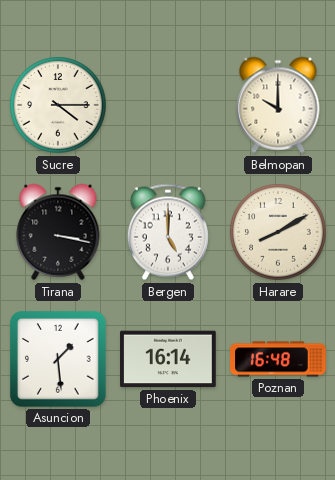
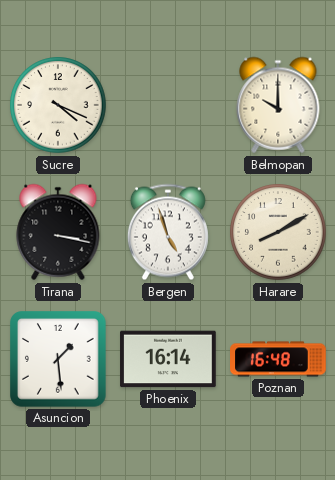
Sucre: 4:15 -> 4:19
Bergen: 5:00 -> 4:57
